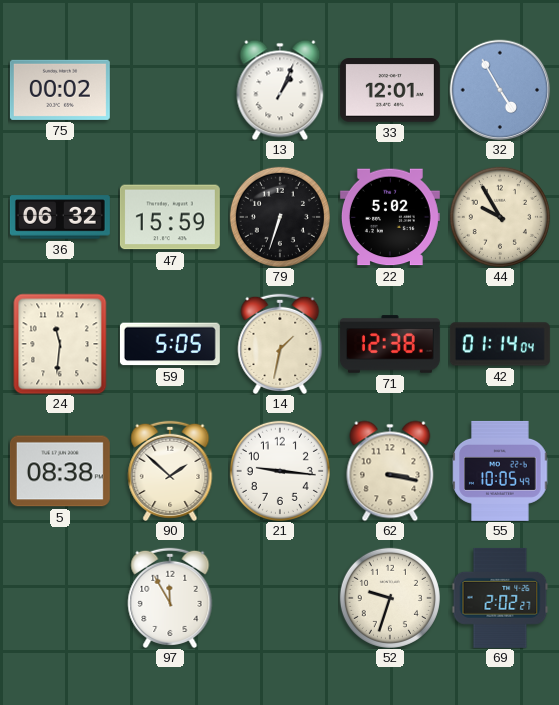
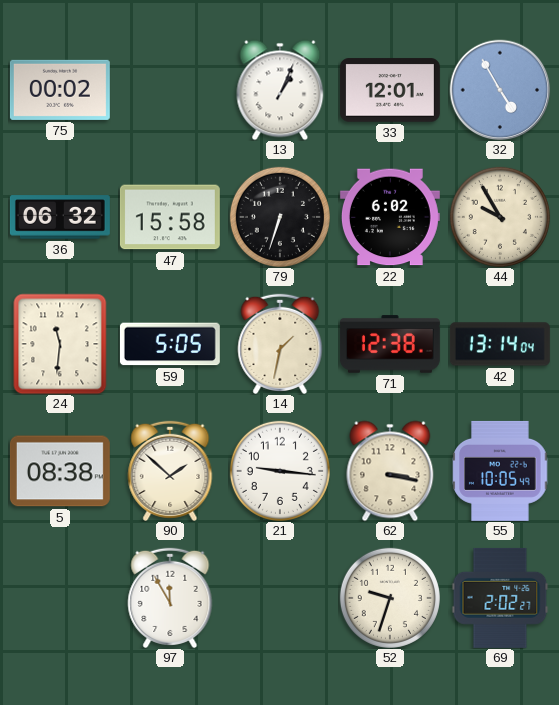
47: 15:59 -> 15:58
22: 5:02 -> 6:02
42: 01:14 -> 13:14
